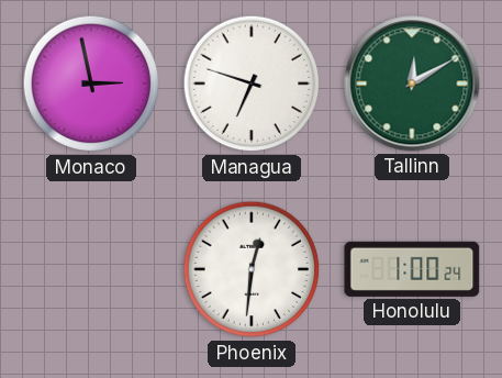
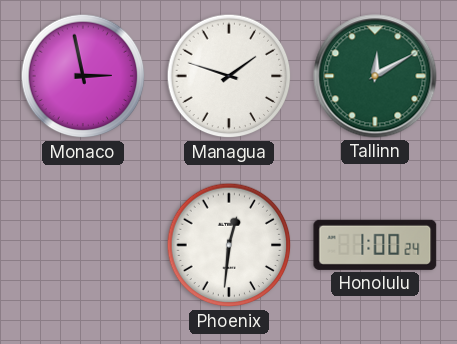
Managua: 6:48 -> 1:48
